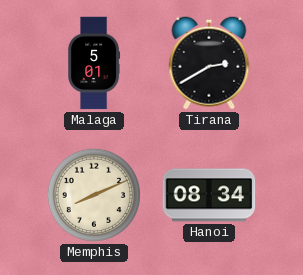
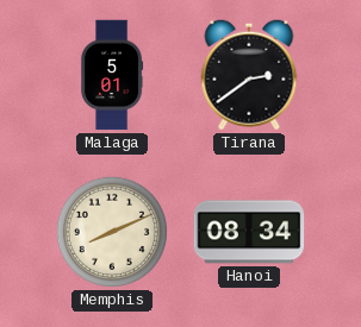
Tirana: 2:40 -> 2:39
